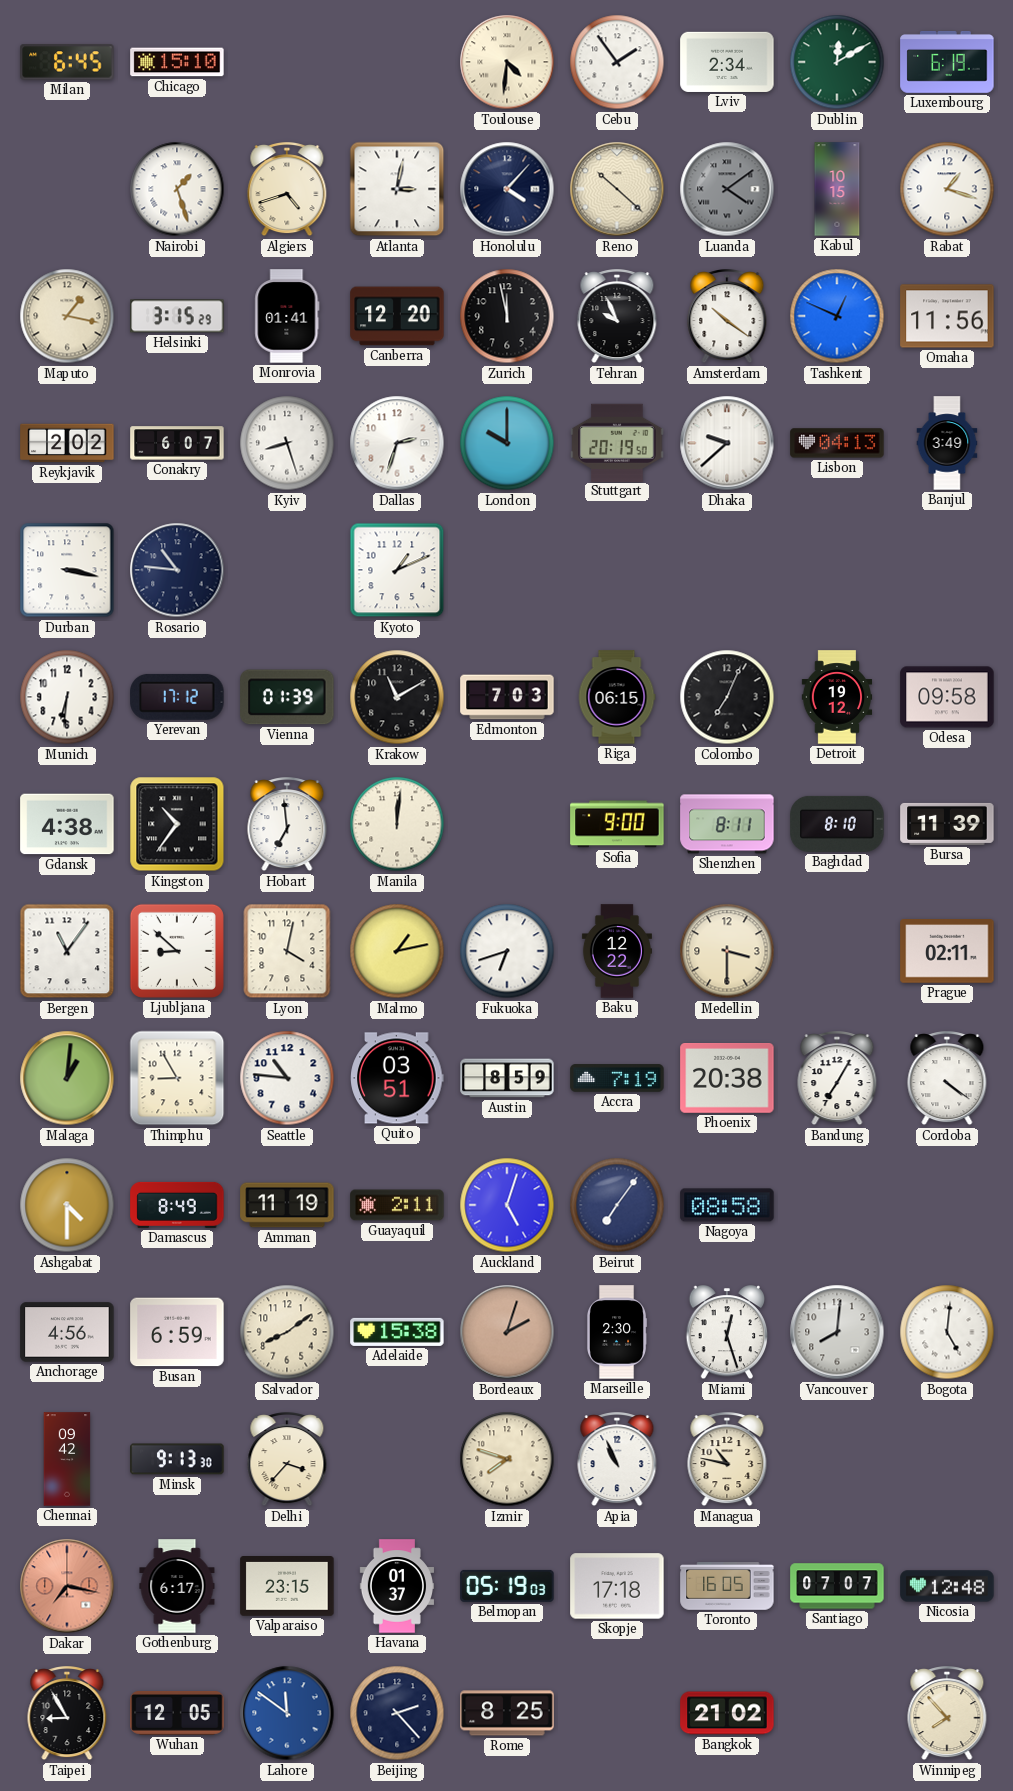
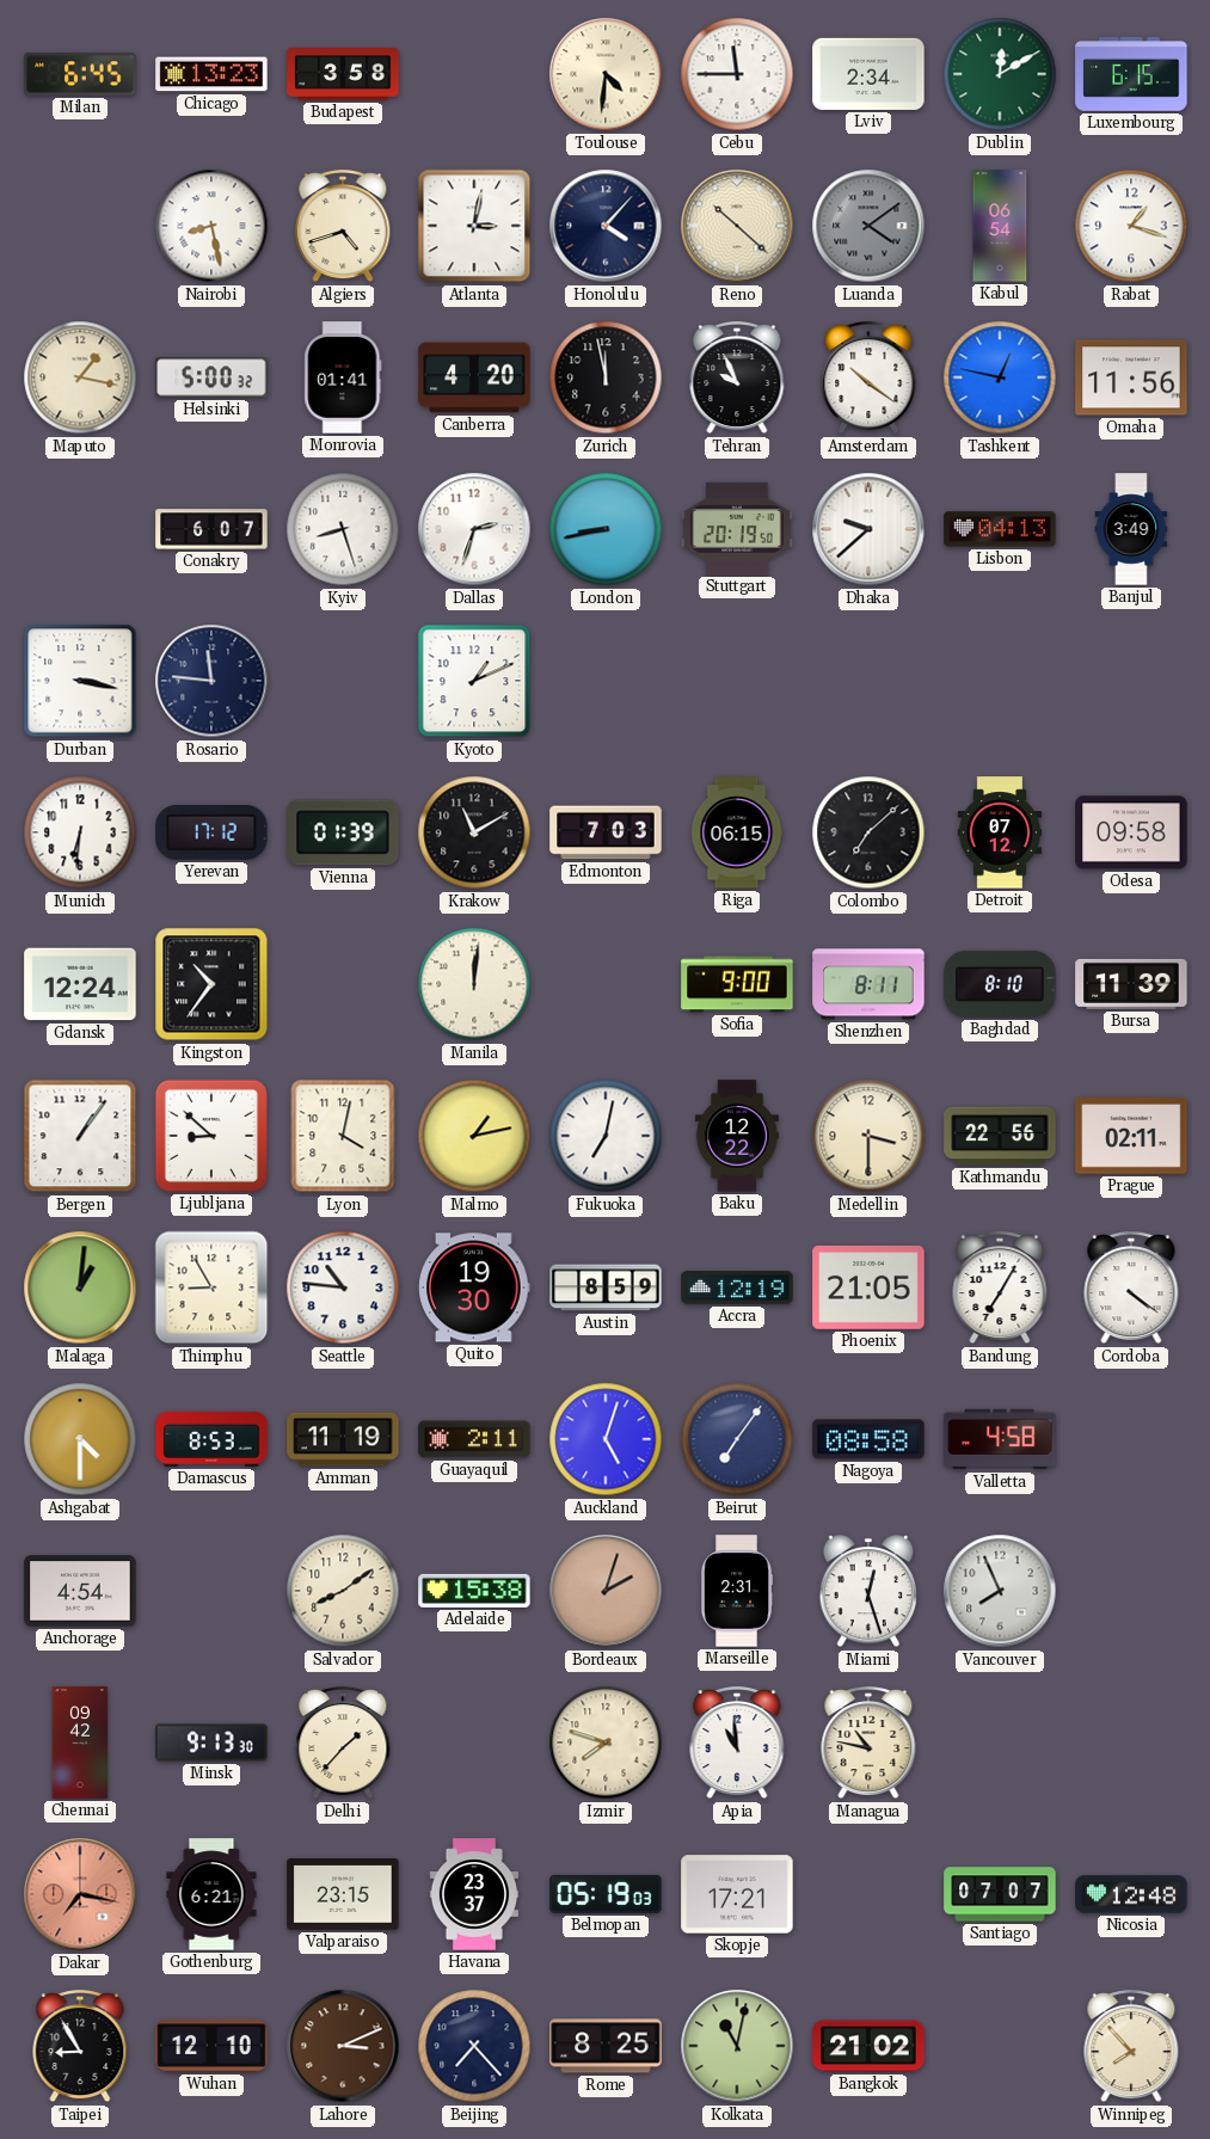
Chicago: 15:10 -> 13:23
Budapest: none -> 3:58
Cebu: 1:54 -> 11:45
Luxembourg: 6:19 -> 6:15
Nairobi: 1:27 -> 8:28
Kabul: 10:15 -> 06:54
Helsinki: 3:15 -> 5:00
Canberra: 12:20 -> 4:20
Tashkent: 12:49 -> 12:47
Reykjavik: 2:02 -> none
London: 10:00 -> 8:43
Rosario: 10:46 -> 11:46
Colombo: 7:04 -> 7:08
Detroit: 19:12 -> 07:12
Gdansk: 4:38 -> 12:24
Hobart: 6:59 -> none
Bergen: 11:06 -> 1:06
Fukuoka: 6:42 -> 7:02
Kathmandu: none -> 22:56
Quito: 03:51 -> 19:30
Accra: 7:19 -> 12:19
Phoenix: 20:38 -> 21:05
Damascus: 8:49 -> 8:53
Valletta: none -> 4:58
Anchorage: 4:56 -> 4:54
Busan: 6:59 -> none
Marseille: 2:30 -> 2:31
Vancouver: 8:01 -> 7:56
Bogota: 5:01 -> none
Delhi: 3:37 -> 1:37
Apia: 10:56 -> 10:59
Gothenburg: 6:17 -> 6:21
Havana: 01:37 -> 23:37
Skopje: 17:18 -> 17:21
Toronto: 16:05 -> none
Wuhan: 12:05 -> 12:10
Lahore: 11:51 -> 3:11
Lahore dial: blue -> brown
Beijing: 2:23 -> 7:23
Kolkata: none -> 11:02
